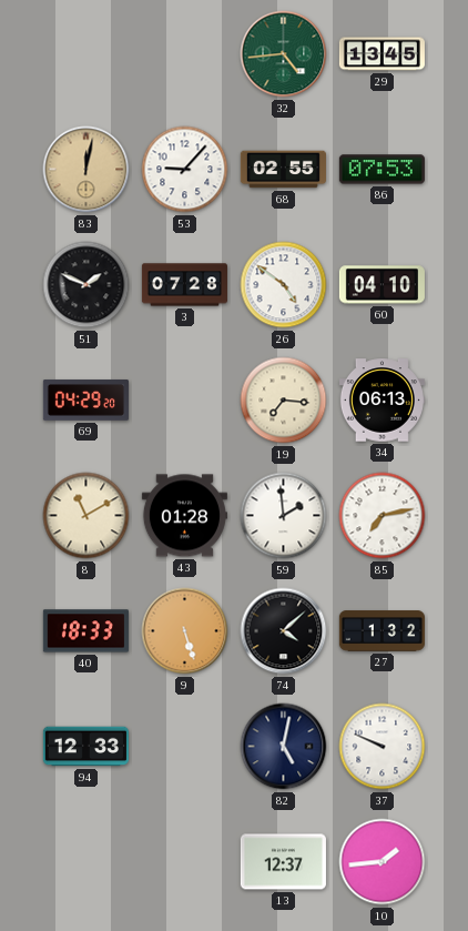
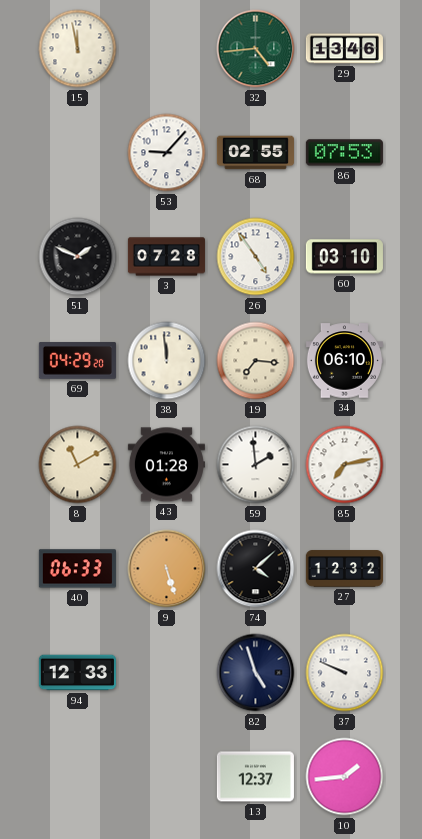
15: none -> 11:58
29: 13:45 -> 13:46
83: 12:02 -> none
26: 4:51 -> 4:54
60: 04:10 -> 03:10
38: none -> 11:59
34: 06:13 -> 06:10
40: 18:33 -> 06:33
27: 1:32 -> 12:32
82: 5:02 -> 4:57
